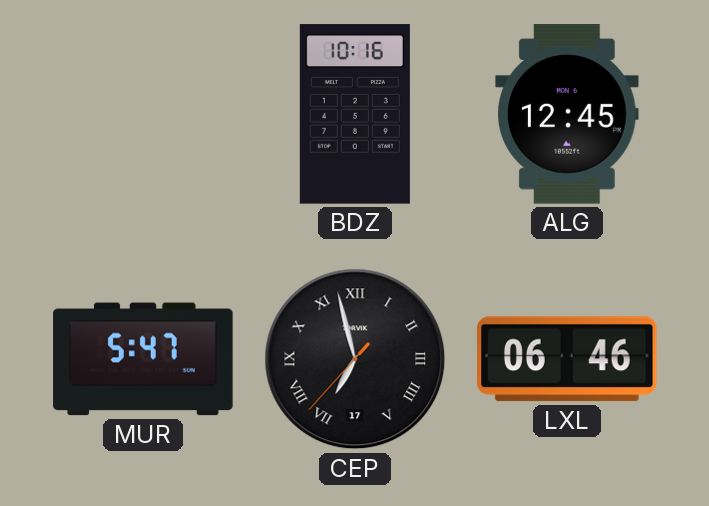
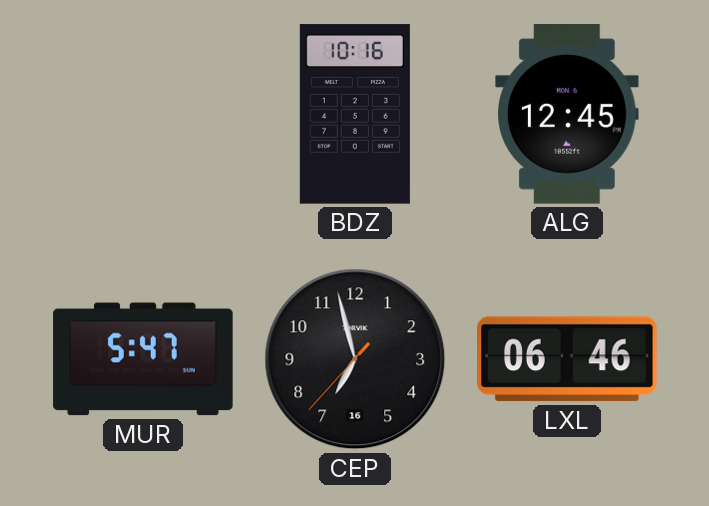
CEP date: 17 -> 16
CEP numerals: Roman -> Arabic
